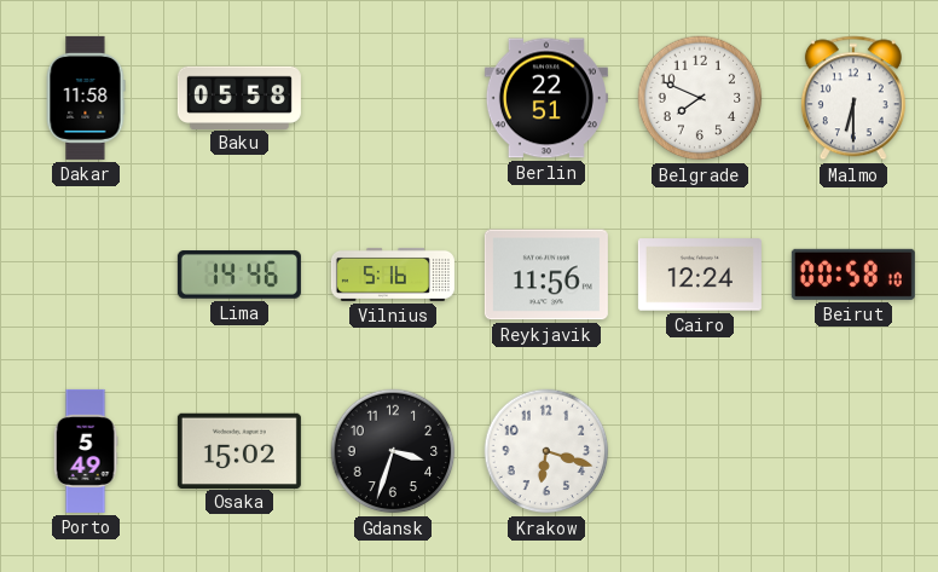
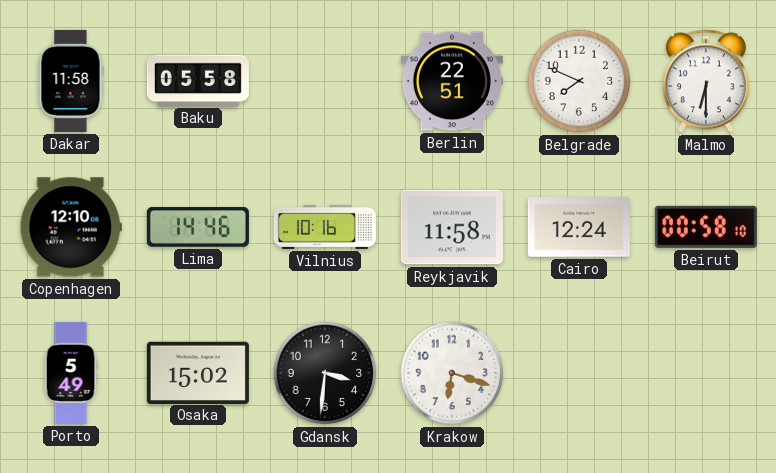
Copenhagen: none -> 12:10
Vilnius: 5:16 -> 10:16
Reykjavik: 11:56 -> 11:58
Gdansk: 3:33 -> 3:31
